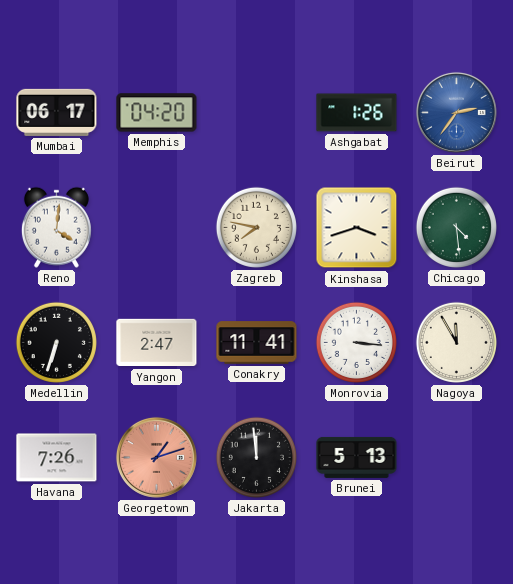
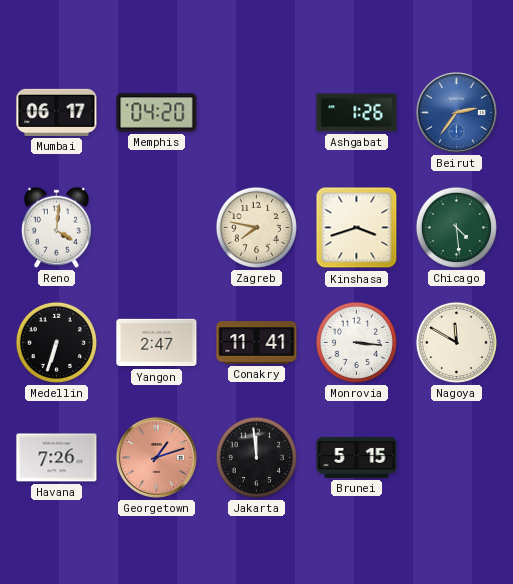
Nagoya: 11:55 -> 11:50
Brunei: 5:13 -> 5:15
